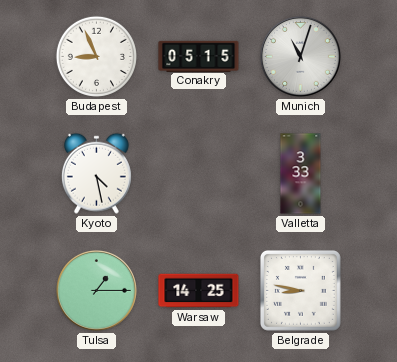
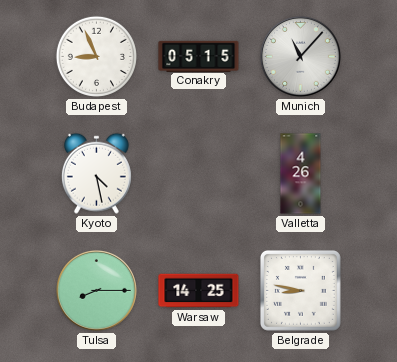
Munich: 11:03 -> 11:07
Valletta: 3:33 -> 4:26
Tulsa: 1:15 -> 8:15
